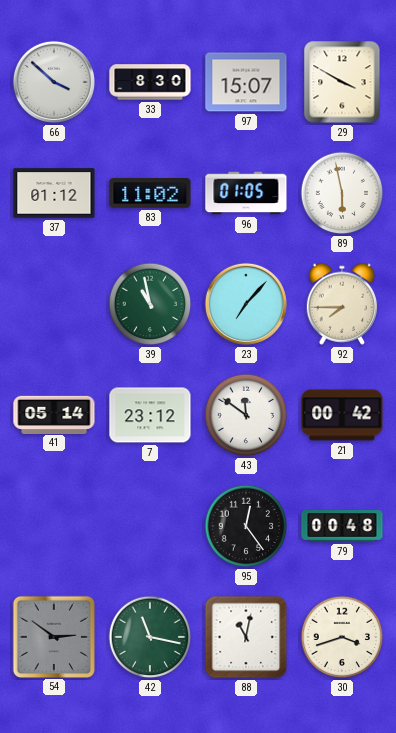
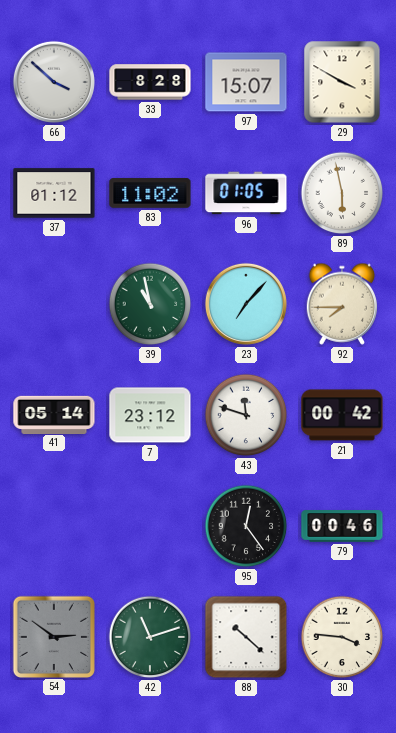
33: 8:30 -> 8:28
43: 11:51 -> 11:48
79: 00:48 -> 00:46
42: 11:17 -> 11:12
88: 11:02 -> 10:22
30: 3:42 -> 3:46
